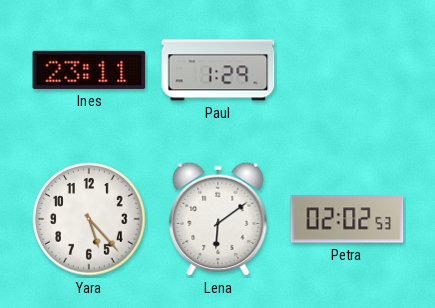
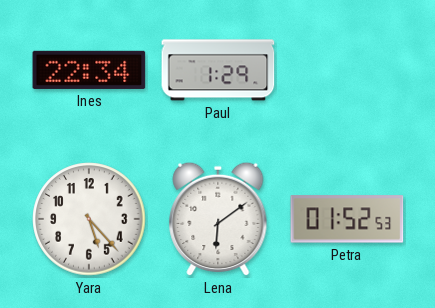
Ines: 23:11 -> 22:34
Petra: 02:02 -> 01:52
